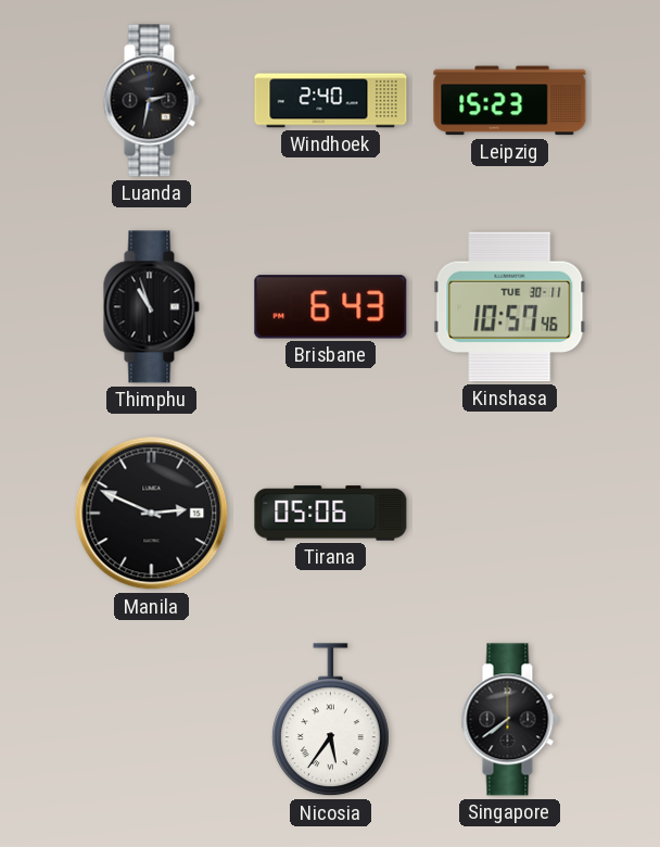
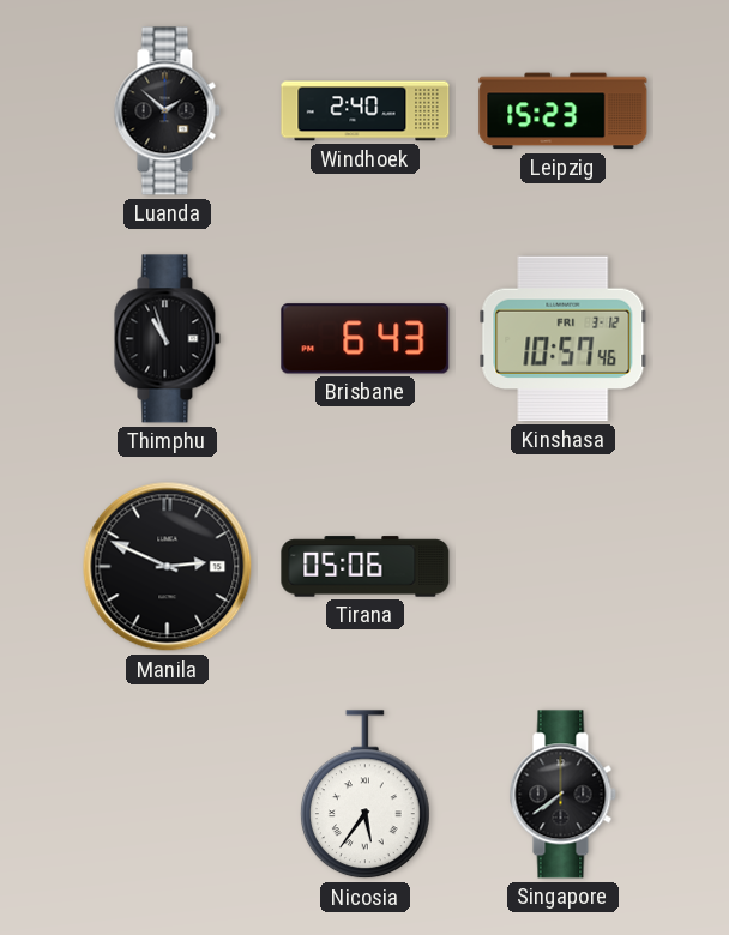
Luanda: 2:32 -> 1:52
Kinshasa date: TUE 30-11 -> FRI 3-12
